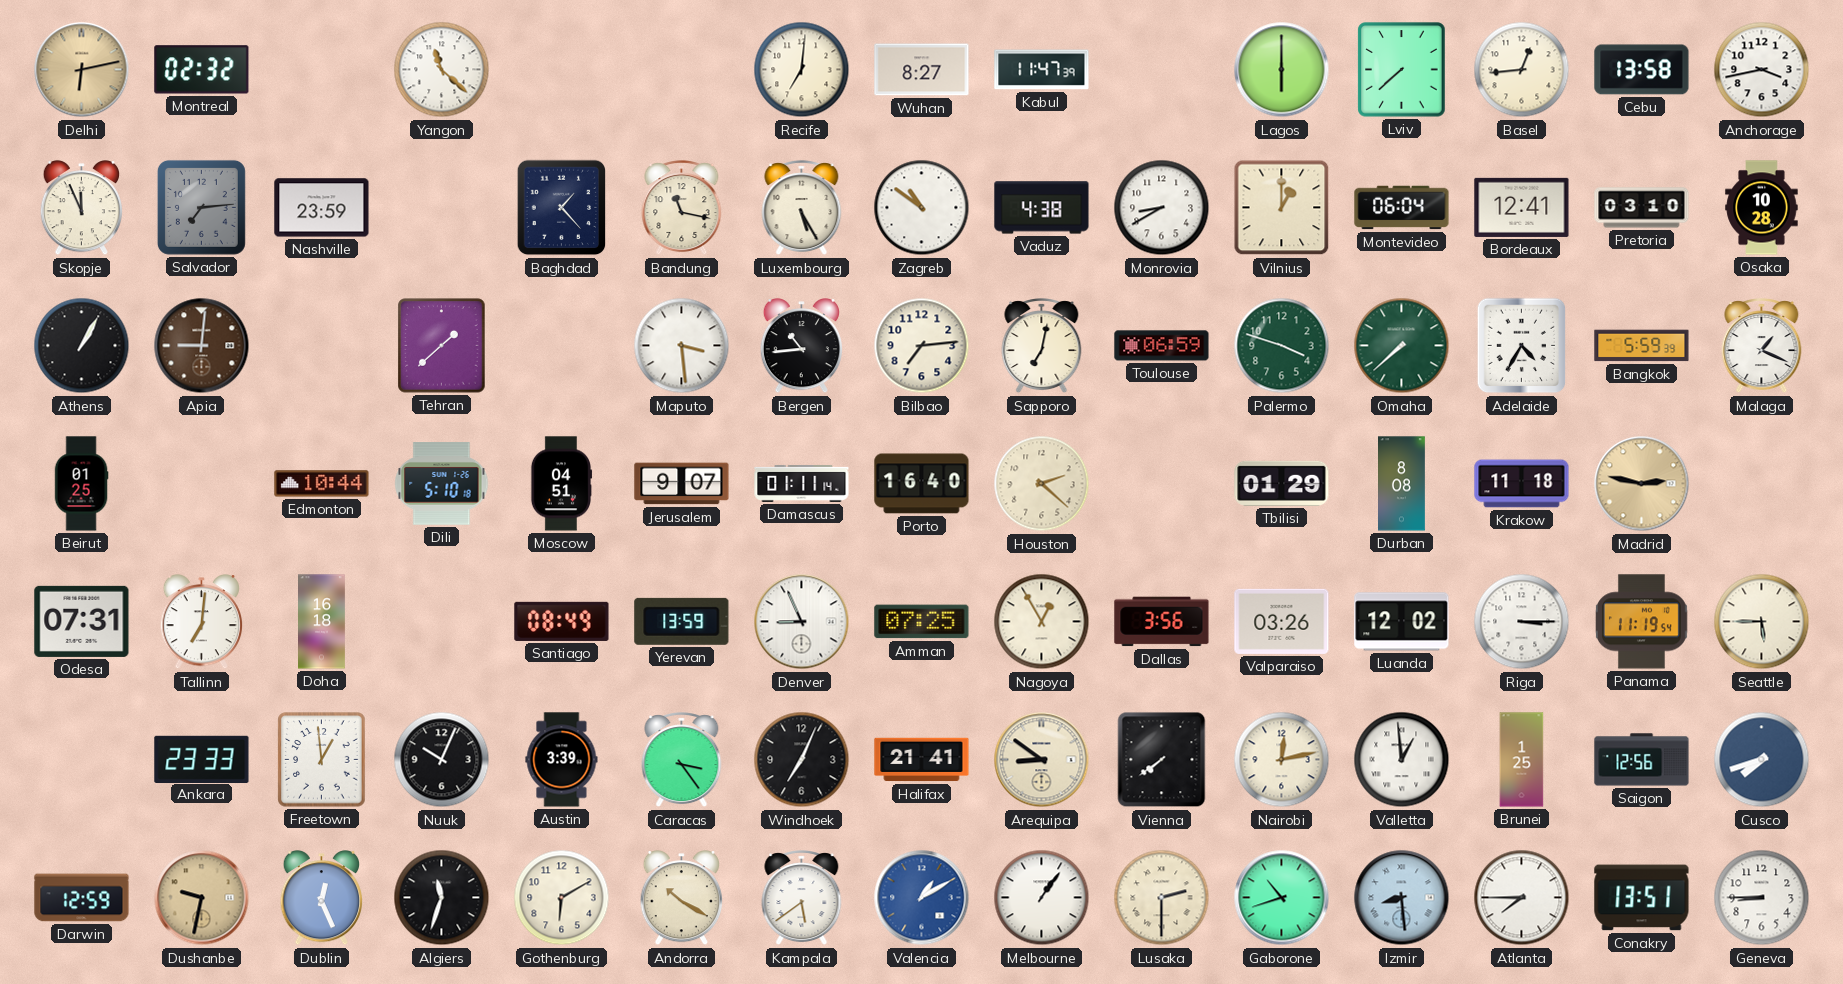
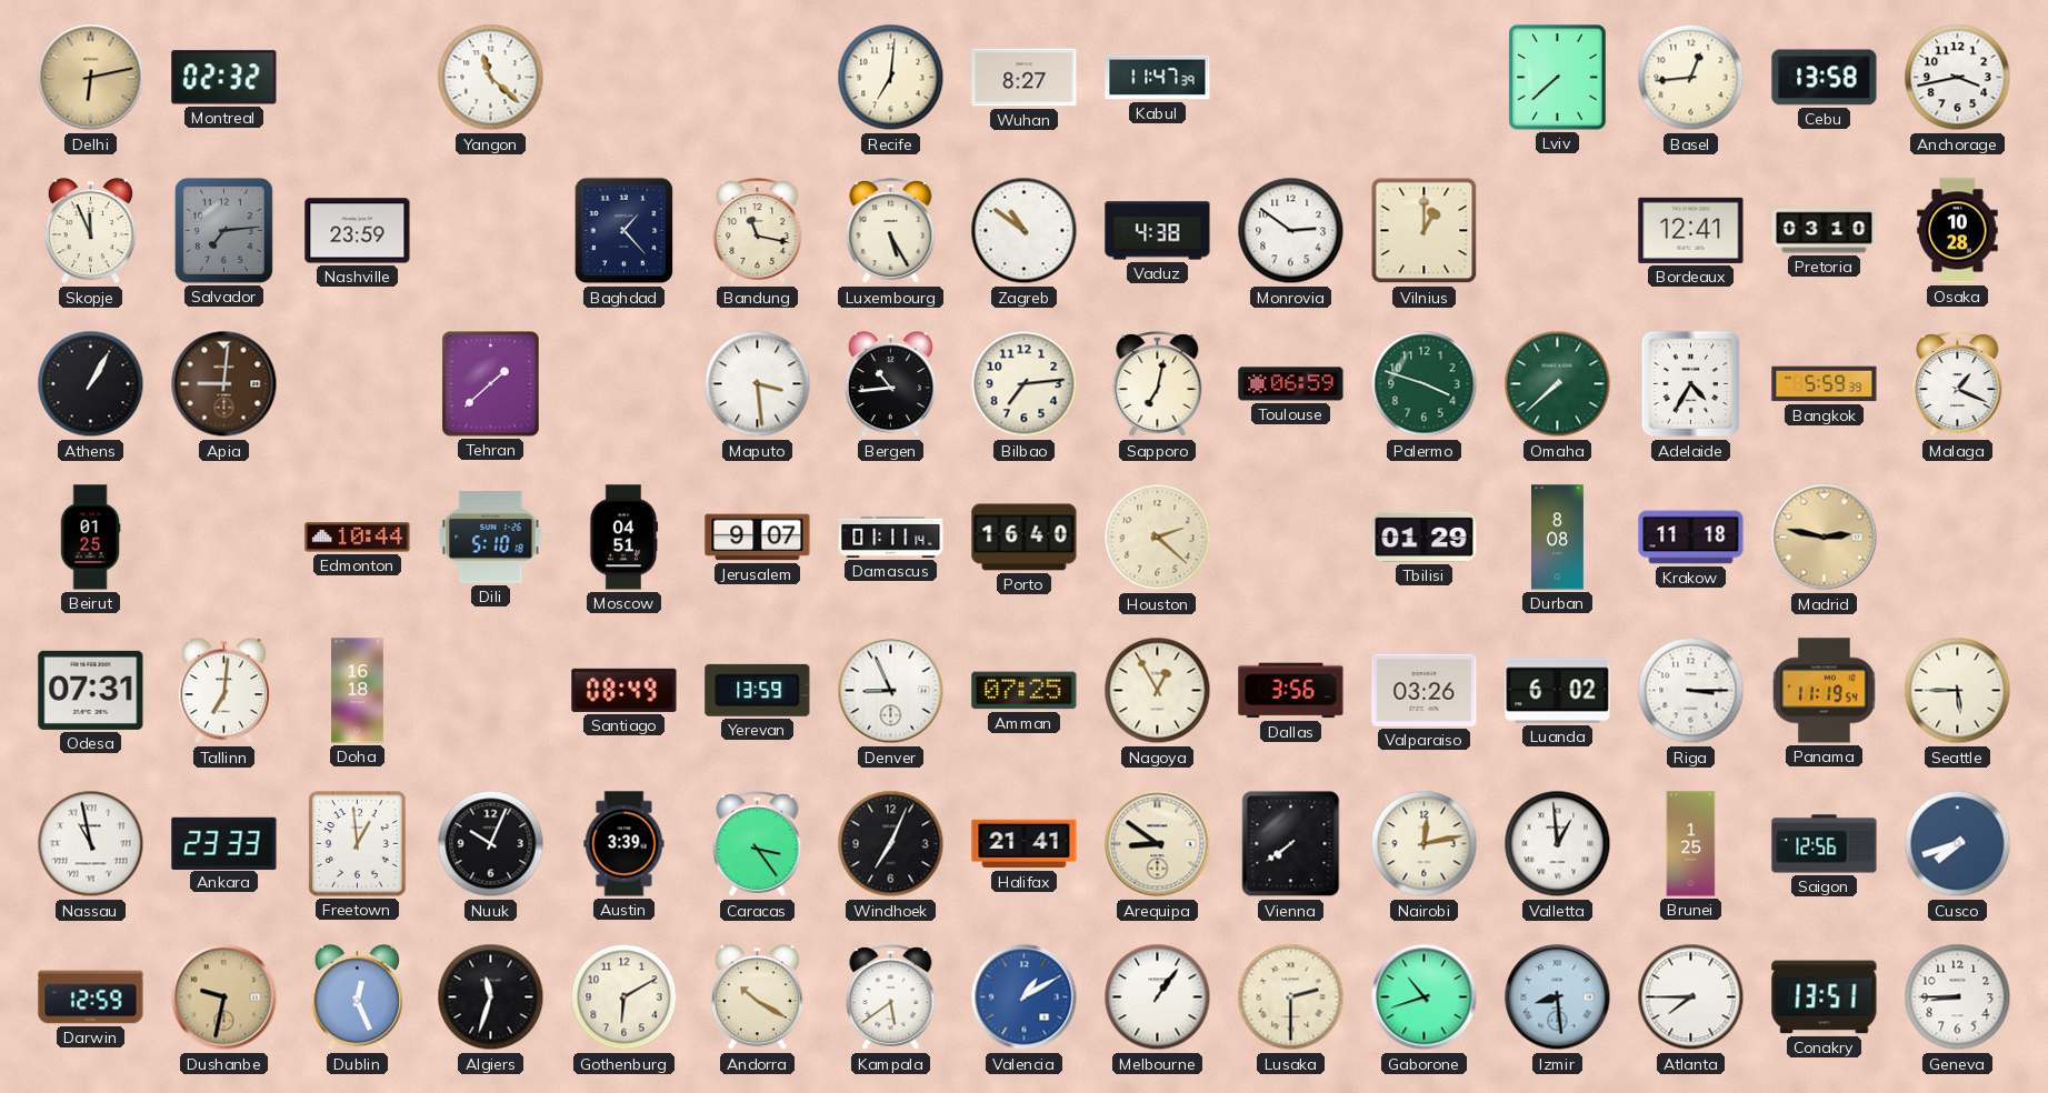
Lagos: 6:00 -> none
Monrovia: 8:40 -> 2:51
Montevideo: 06:04 -> none
Luanda: 12:02 -> 6:02
Nassau: none -> 10:58
